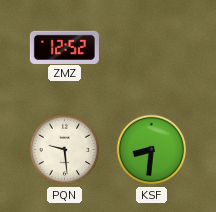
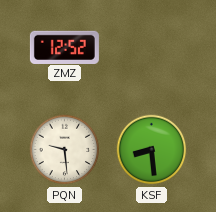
KSF: 8:31 -> 8:29
